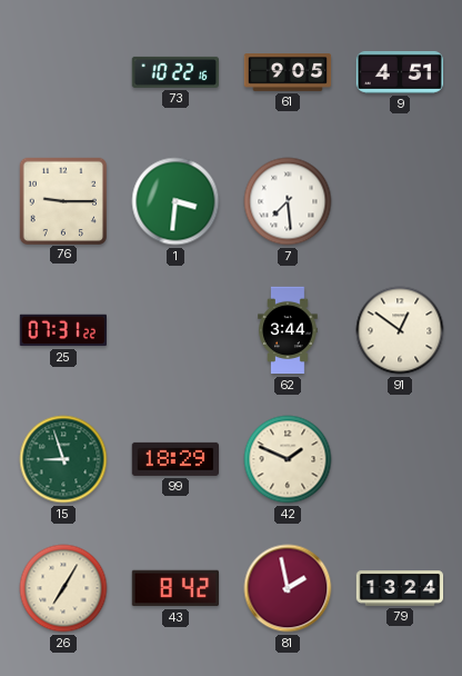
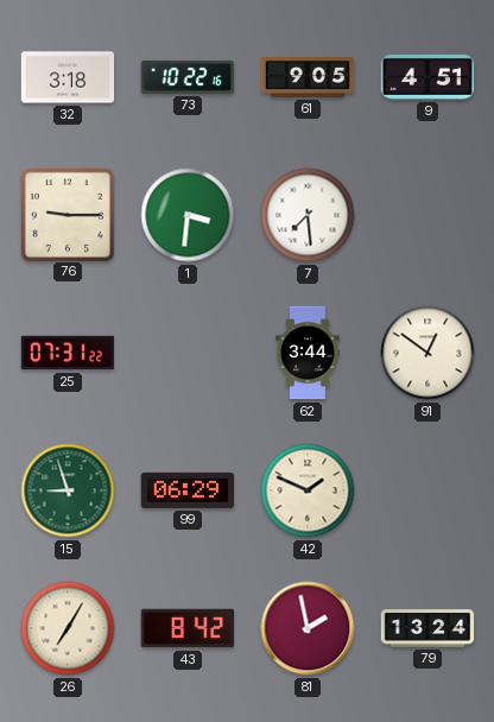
32: none -> 3:18
99: 18:29 -> 06:29
